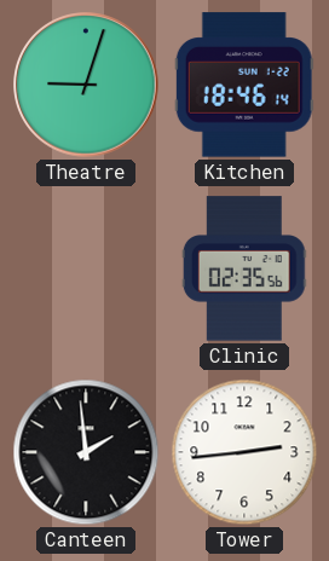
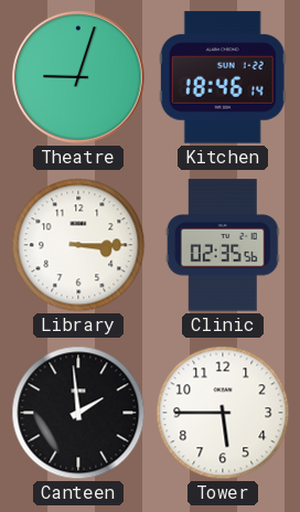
Library: none -> 3:15
Tower: 2:44 -> 5:45
